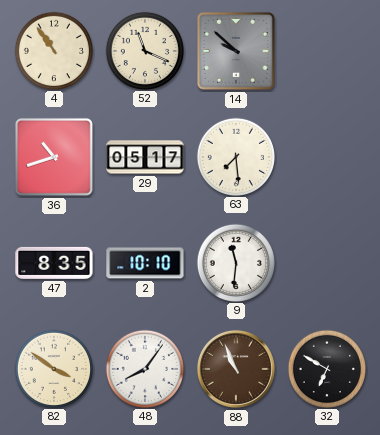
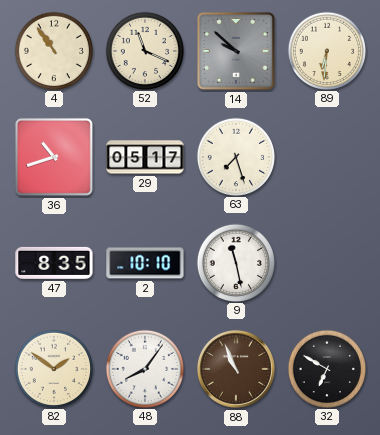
89: none -> 6:31
63: 7:29 -> 7:27
9: 11:31 -> 11:28
82: 3:51 -> 1:51
